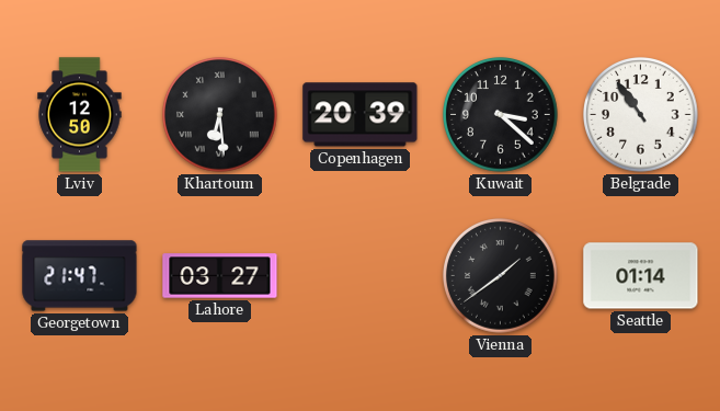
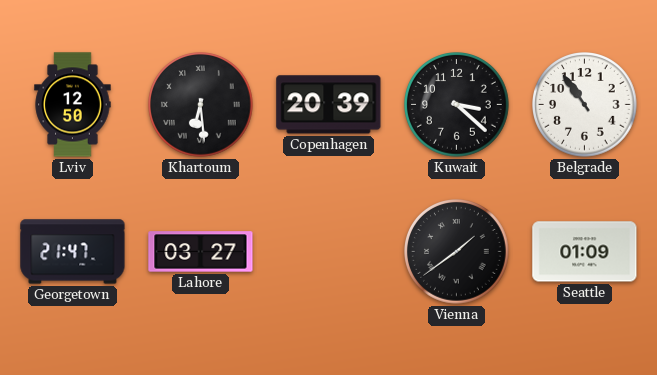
Seattle: 01:14 -> 01:09
